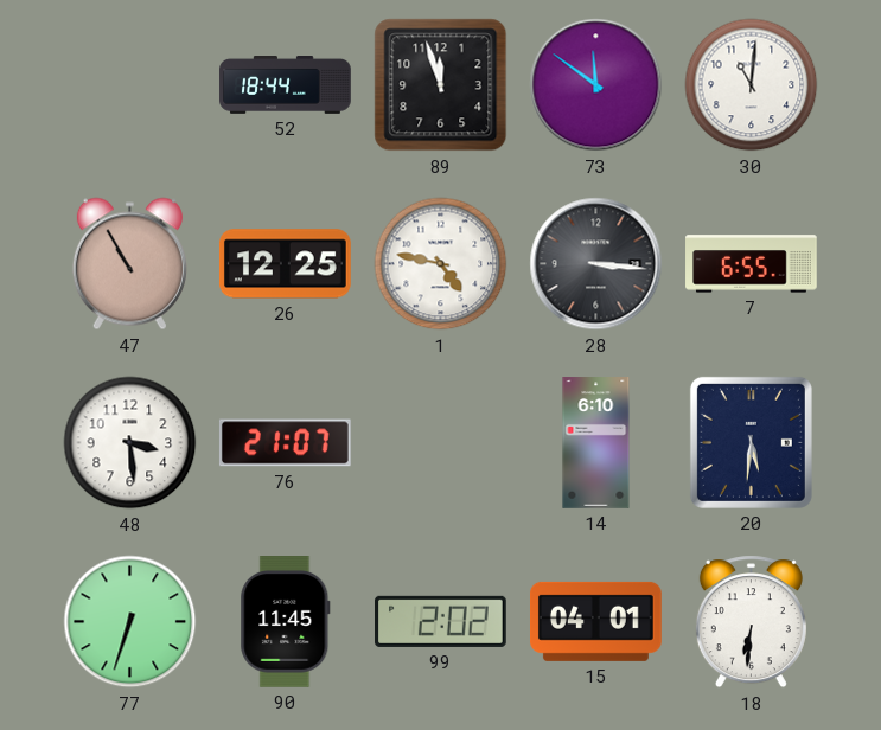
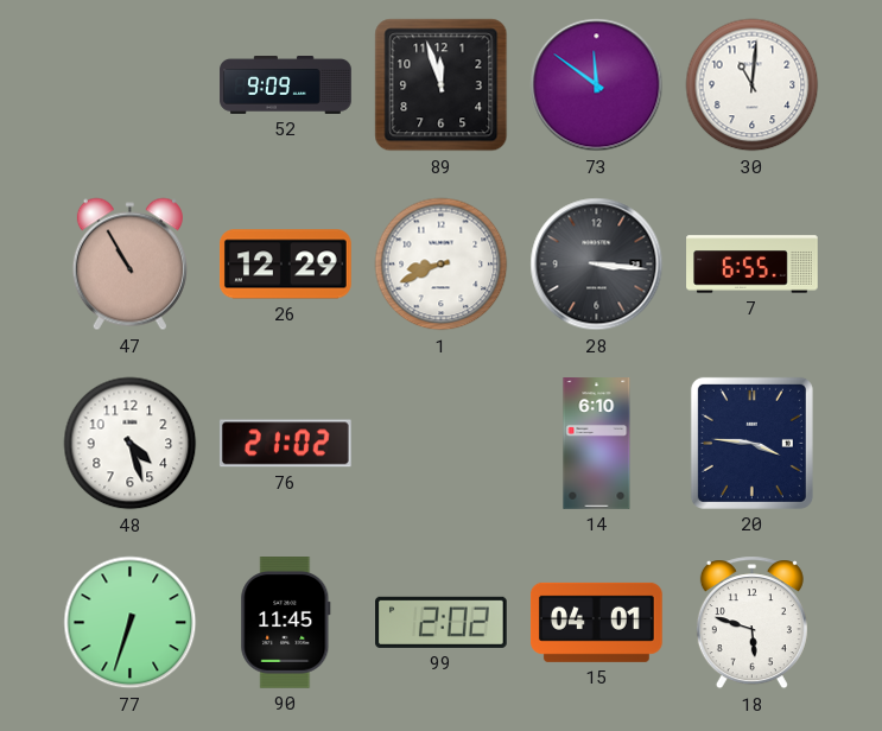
52: 18:44 -> 9:09
26: 12:25 -> 12:29
1: 4:47 -> 8:41
48: 3:29 -> 4:27
76: 21:07 -> 21:02
20: 5:31 -> 3:46
18: 6:31 -> 5:48
